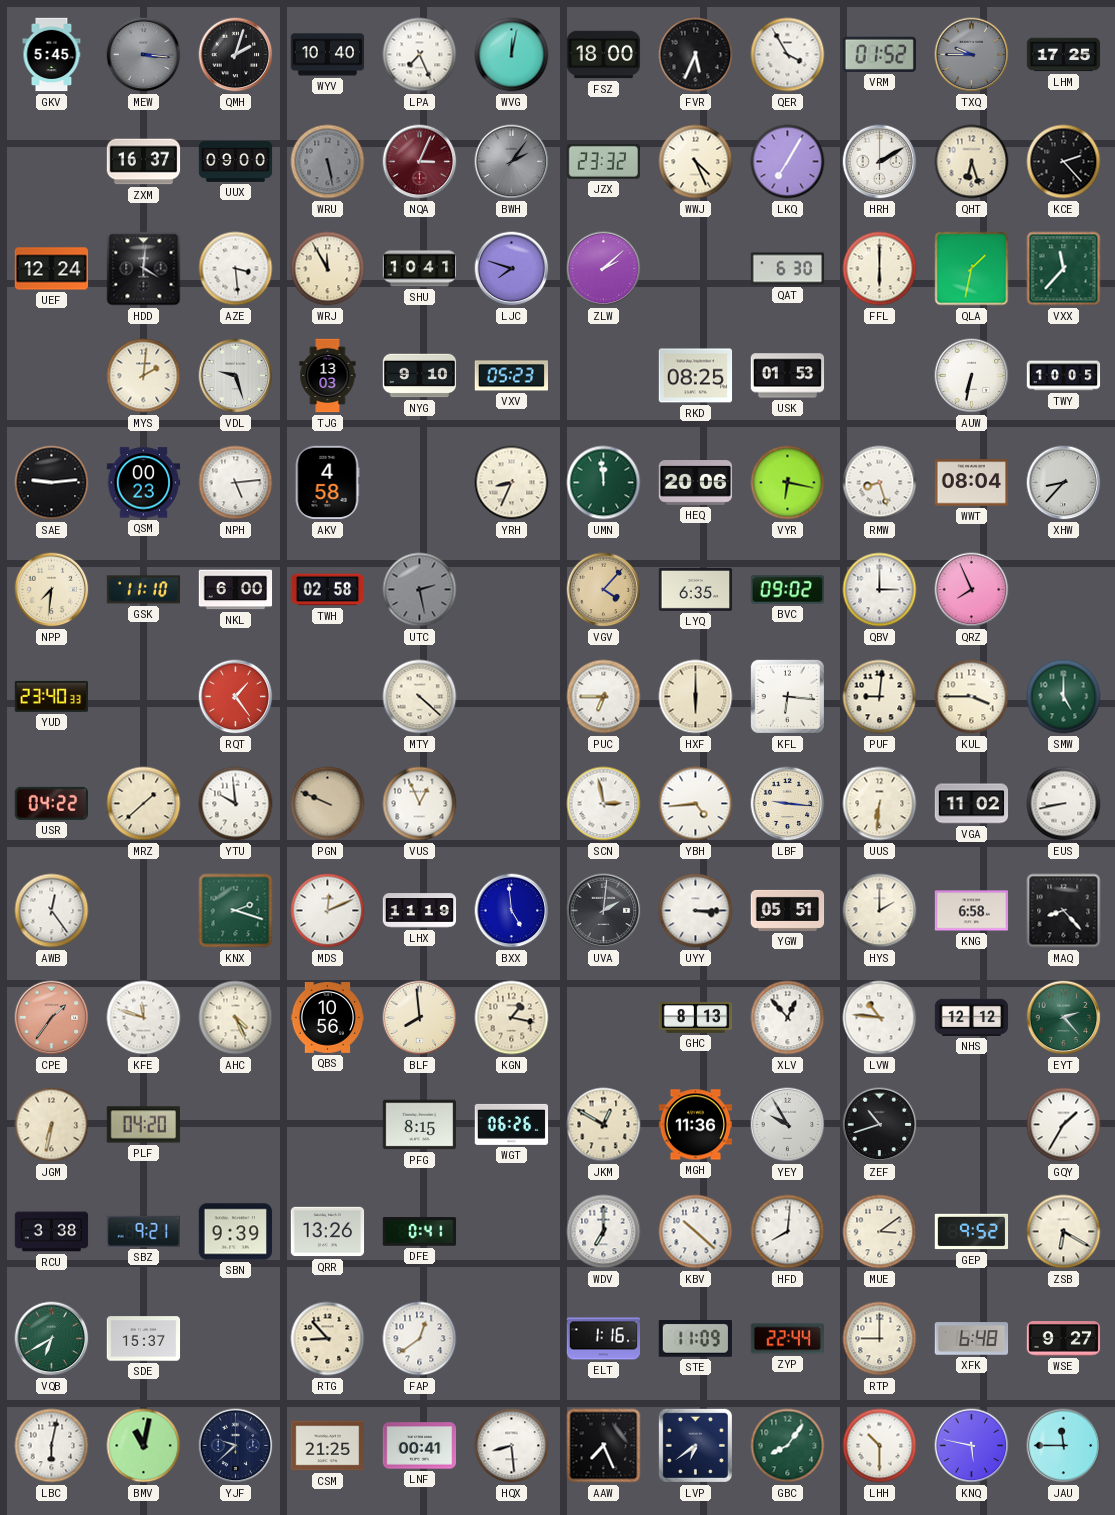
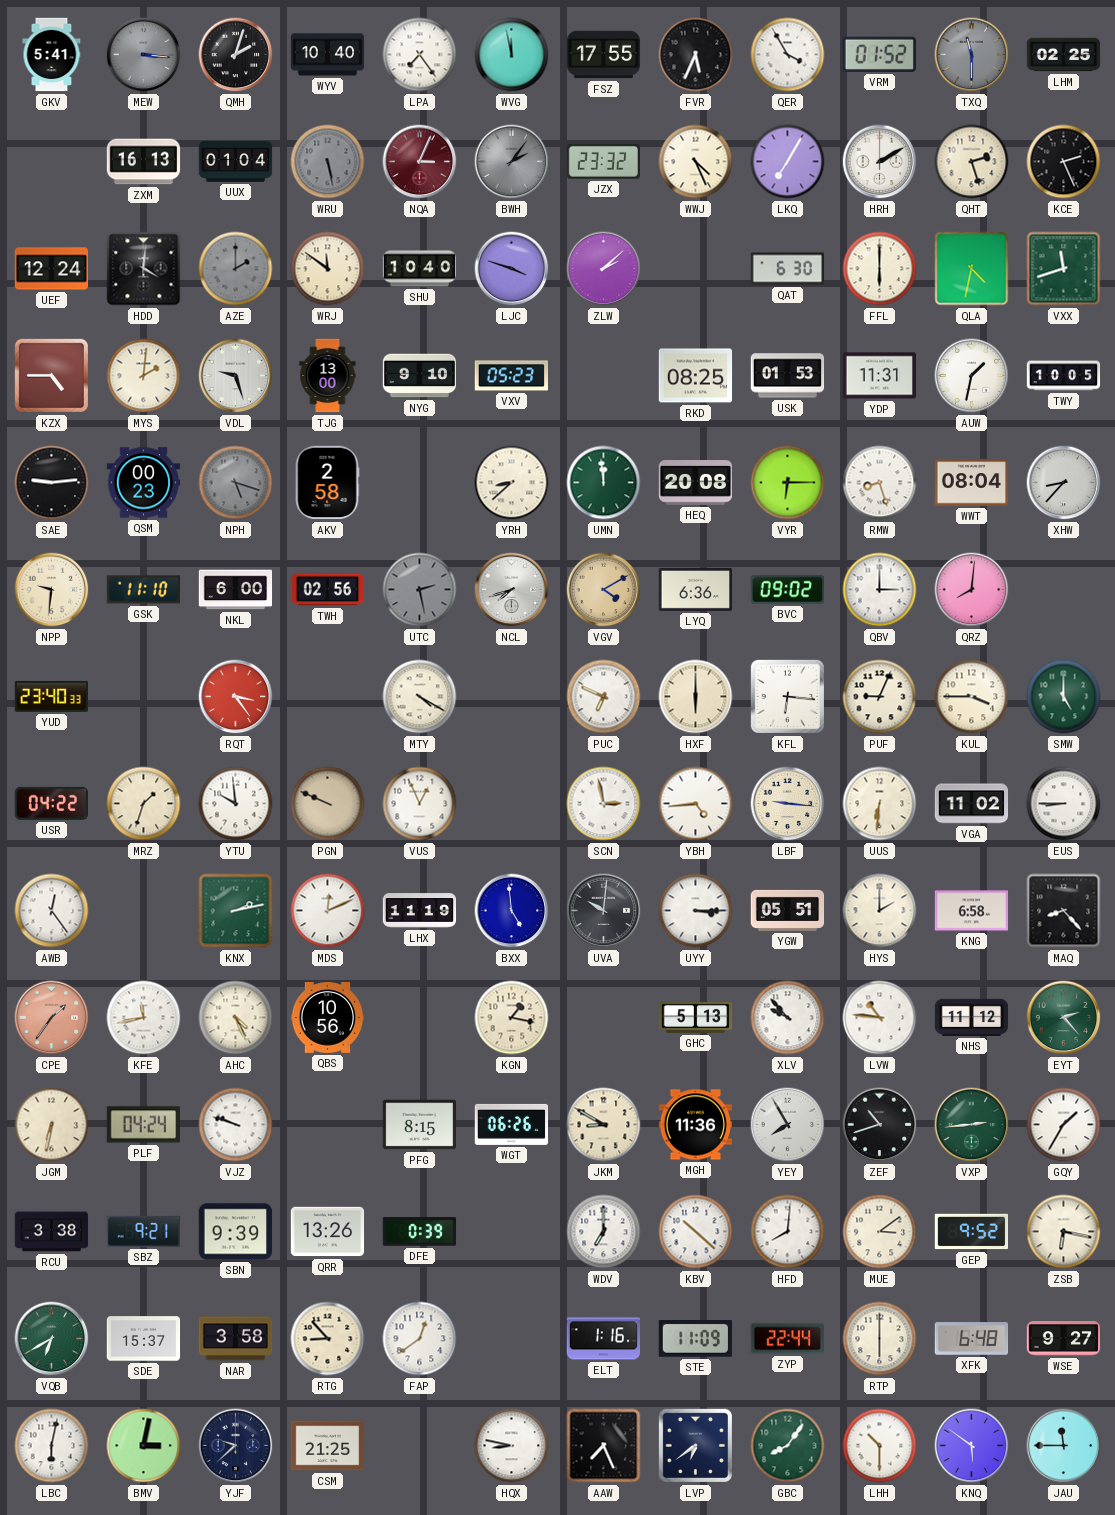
GKV: 5:45 -> 5:41
LPA: 7:26 -> 7:24
WVG: 12:02 -> 11:58
FSZ: 18:00 -> 17:55
TXQ: 9:45 -> 11:30
LHM: 17:25 -> 02:25
ZXM: 16:37 -> 16:13
UUX: 09:00 -> 01:04
QHT: 6:27 -> 2:27
KCE: 2:23 -> 2:26
AZE: 3:29 -> 2:00
AZE dial: white -> grey
WRJ: 11:55 -> 11:51
SHU: 10:41 -> 10:40
LJC: 7:48 -> 3:48
QLA: 1:32 -> 4:32
VXX: 11:37 -> 11:42
KZX: none -> 4:45
TJG: 13:03 -> 13:00
YDP: none -> 11:31
AUW: 6:32 -> 1:32
NPH: 5:14 -> 5:18
NPH dial: white -> grey
AKV: 4:58 -> 2:58
YRH: 8:34 -> 8:38
HEQ: 20:06 -> 20:08
VYR: 6:17 -> 6:15
NPP: 7:31 -> 9:31
TWH: 02:58 -> 02:56
NCL: none -> 7:42
VGV: 4:07 -> 4:10
LYQ: 6:35 -> 6:36
QRZ: 7:56 -> 8:01
RQT: 1:24 -> 3:24
MTY: 4:22 -> 4:20
PUC: 6:45 -> 6:49
PUF: 9:01 -> 9:04
MRZ: 1:38 -> 1:33
EUS: 8:43 -> 8:45
KNX: 2:18 -> 2:13
UVA: 2:01 -> 10:01
KFE: 11:48 -> 11:43
BLF: 7:59 -> none
GHC: 8:13 -> 5:13
XLV: 12:53 -> 9:53
NHS: 12:12 -> 11:12
PLF: 04:20 -> 04:24
VJZ: none -> 9:48
JKM: 12:50 -> 8:50
YEY: 9:55 -> 7:55
VXP: none -> 2:44
DFE: 0:41 -> 0:39
ZSB: 6:20 -> 6:17
NAR: none -> 3:58
RTP: 9:00 -> 6:00
BMV: 11:02 -> 3:02
LNF: 00:41 -> none
HQX: 8:29 -> 8:47
KNQ: 5:47 -> 5:51
